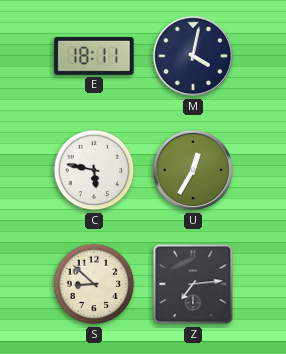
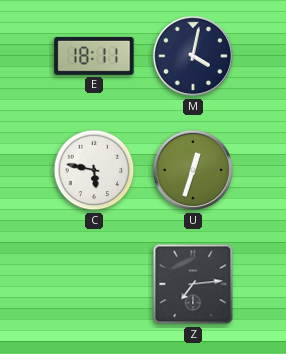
U: 12:35 -> 12:33
S: 8:52 -> none
